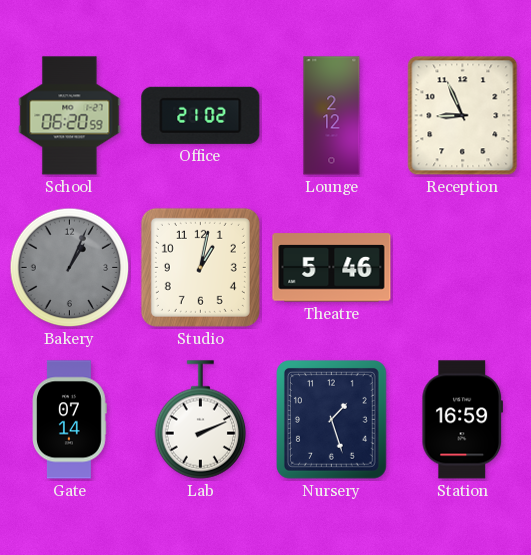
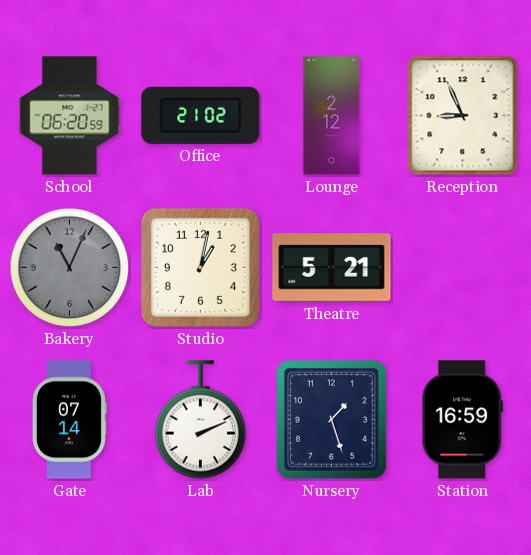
Bakery: 1:04 -> 11:04
Theatre: 5:46 -> 5:21
